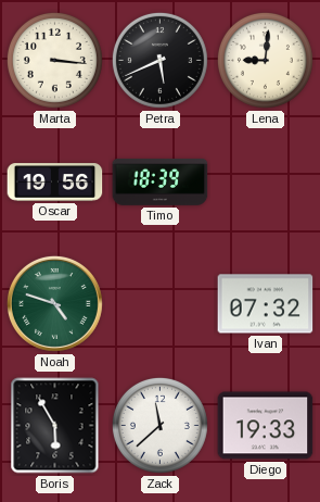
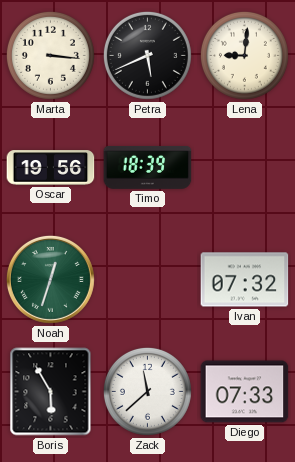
Noah: 4:48 -> 12:33
Diego: 19:33 -> 07:33
